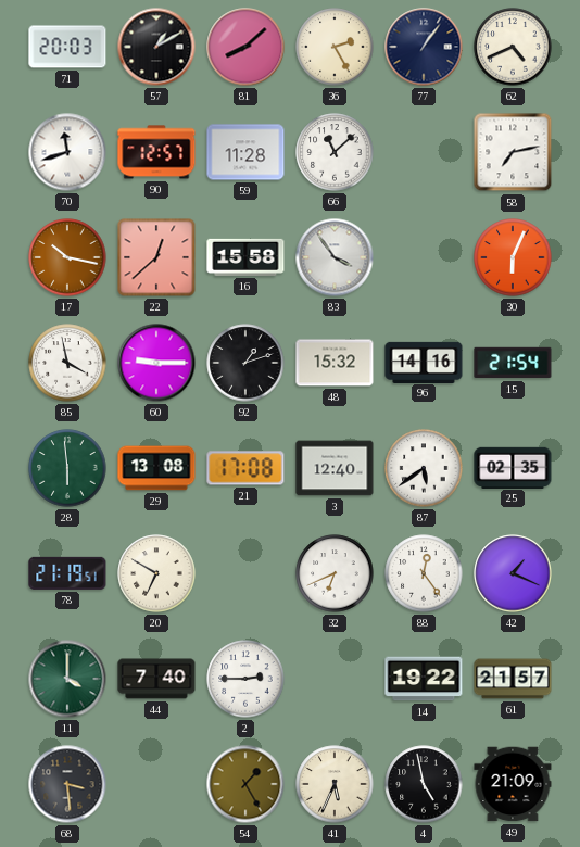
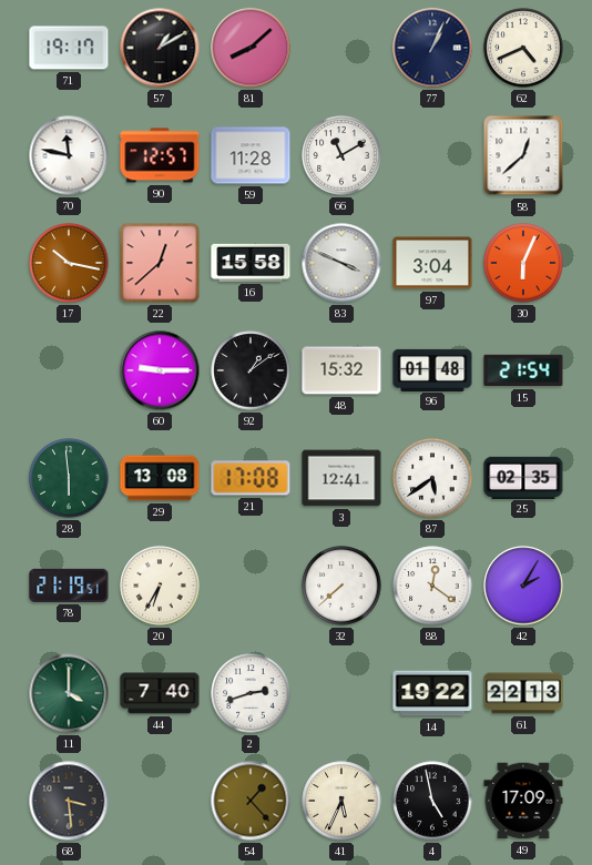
71: 20:03 -> 19:17
36: 2:25 -> none
77: 1:06 -> 1:04
70: 11:42 -> 11:47
66: 11:08 -> 11:10
58: 7:13 -> 12:38
83: 3:54 -> 3:49
97: none -> 3:04
85: 3:58 -> none
92: 1:12 -> 1:09
96: 14:16 -> 01:48
3: 12:40 -> 12:41
20: 6:50 -> 6:35
32: 6:41 -> 7:38
88: 12:24 -> 12:21
42: 1:19 -> 2:05
2: 2:45 -> 2:42
61: 21:57 -> 22:13
54: 1:25 -> 1:23
49: 21:09 -> 17:09
